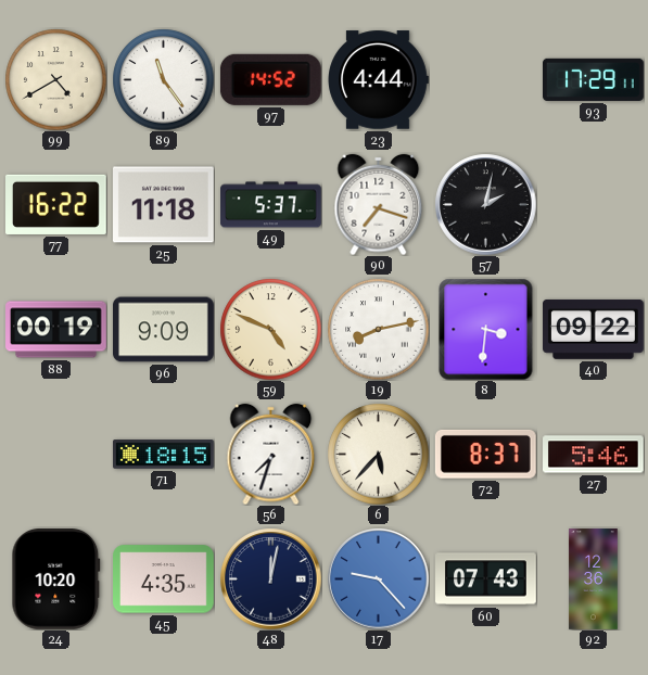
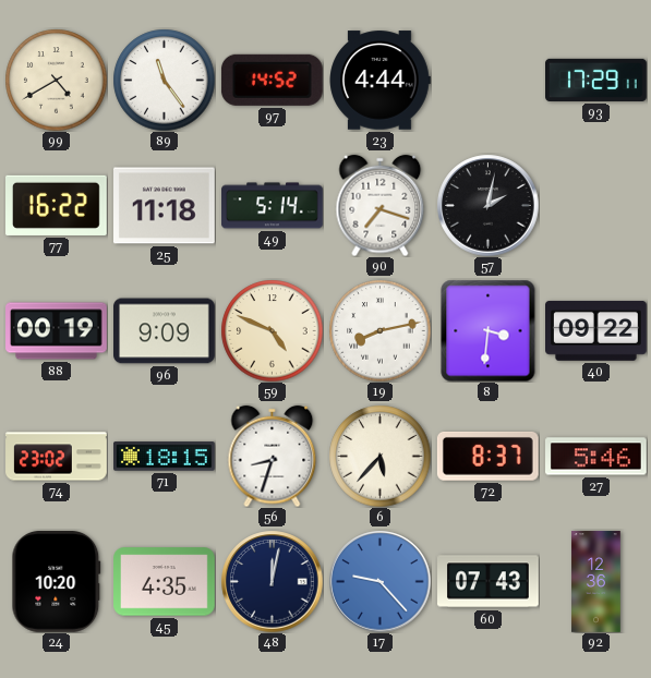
49: 5:37 -> 5:14
74: none -> 23:02
56: 7:33 -> 8:33
